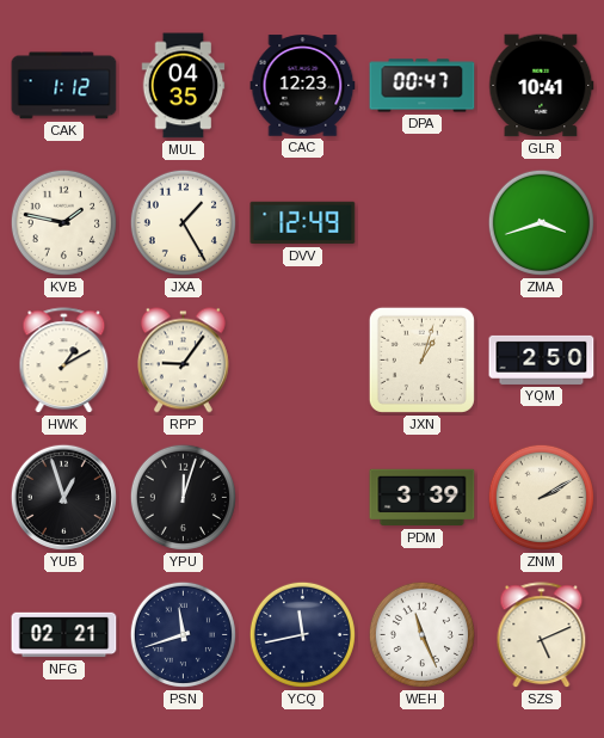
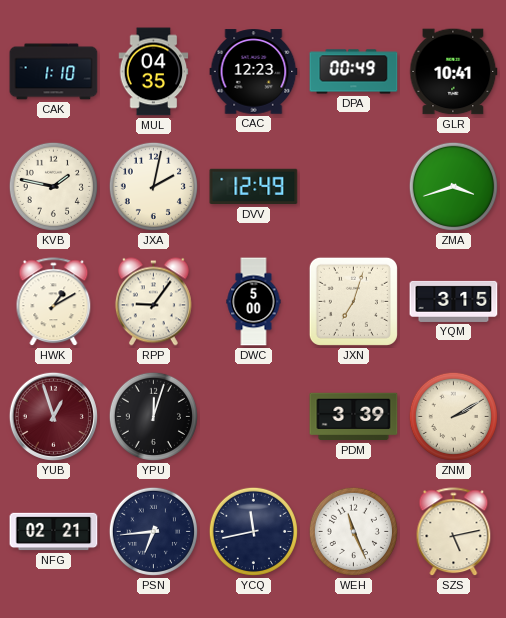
CAK: 1:12 -> 1:10
DPA: 00:47 -> 00:49
JXA: 1:25 -> 2:02
DWC: none -> 5:00
JXN: 1:03 -> 7:03
YQM: 2:50 -> 3:15
YUB dial: black -> burgundy
PSN: 11:42 -> 6:44
SZS: 5:11 -> 5:13
